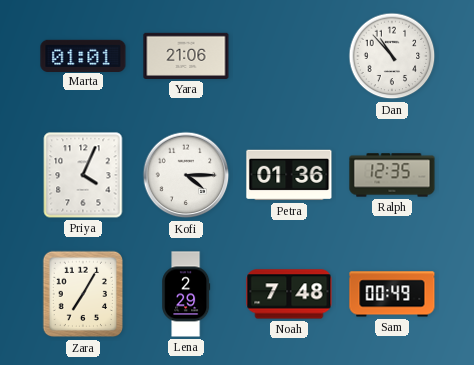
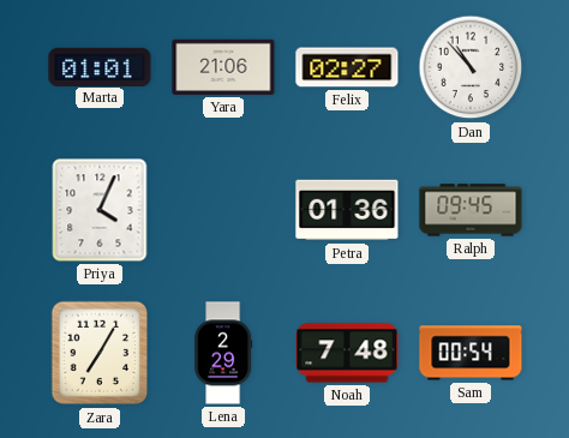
Felix: none -> 02:27
Kofi: 4:15 -> none
Ralph: 12:35 -> 09:45
Sam: 00:49 -> 00:54
